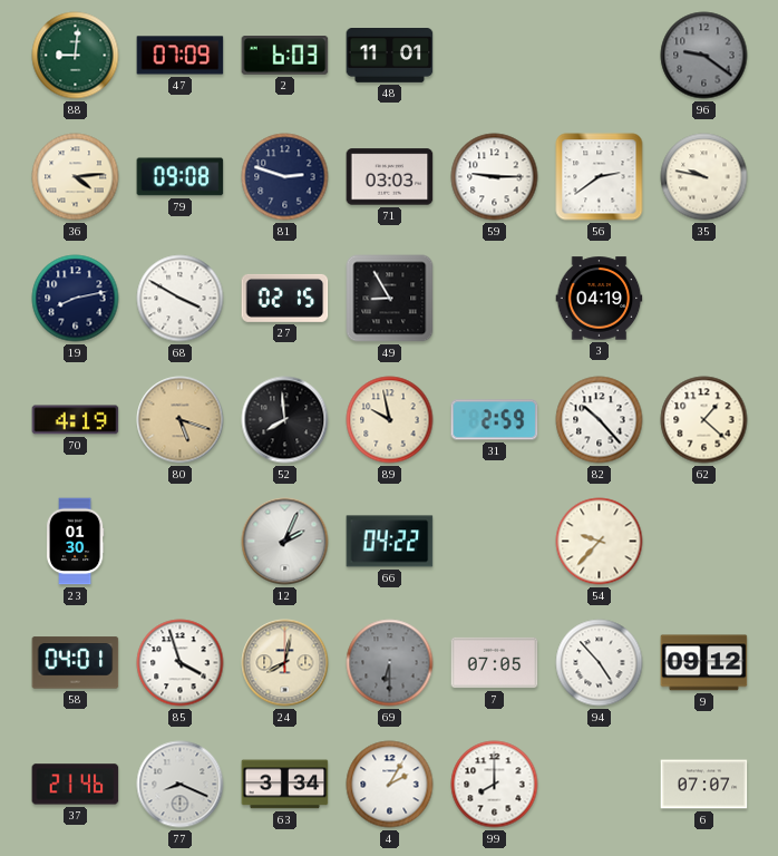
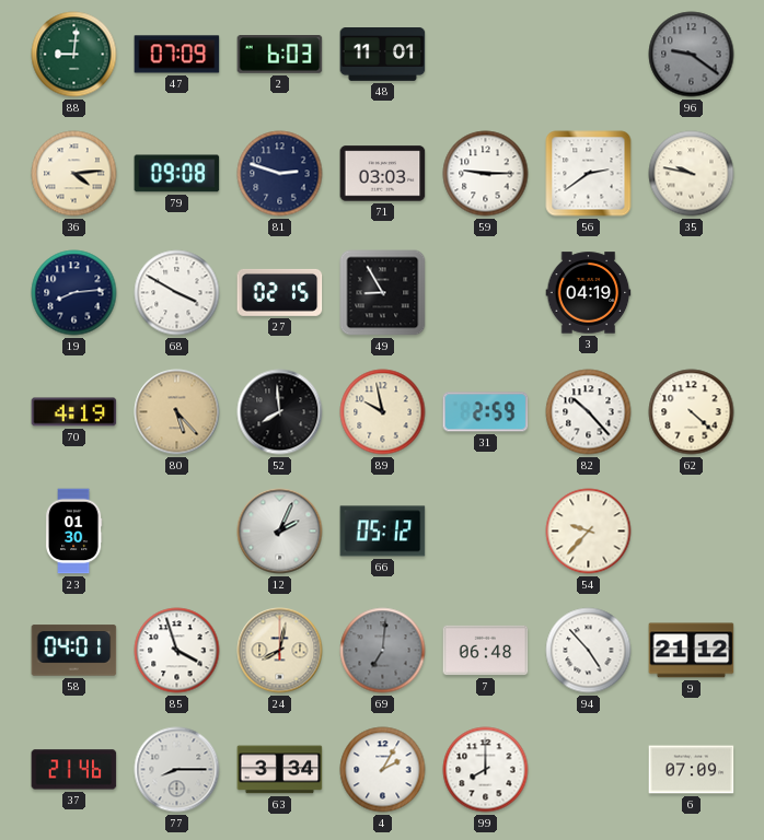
19: 8:13 -> 8:14
80: 5:18 -> 5:23
62: 1:22 -> 4:22
66: 04:22 -> 05:12
69: 6:30 -> 7:01
7: 07:05 -> 06:48
9: 09:12 -> 21:12
77: 8:19 -> 8:15
6: 07:07 -> 07:09
